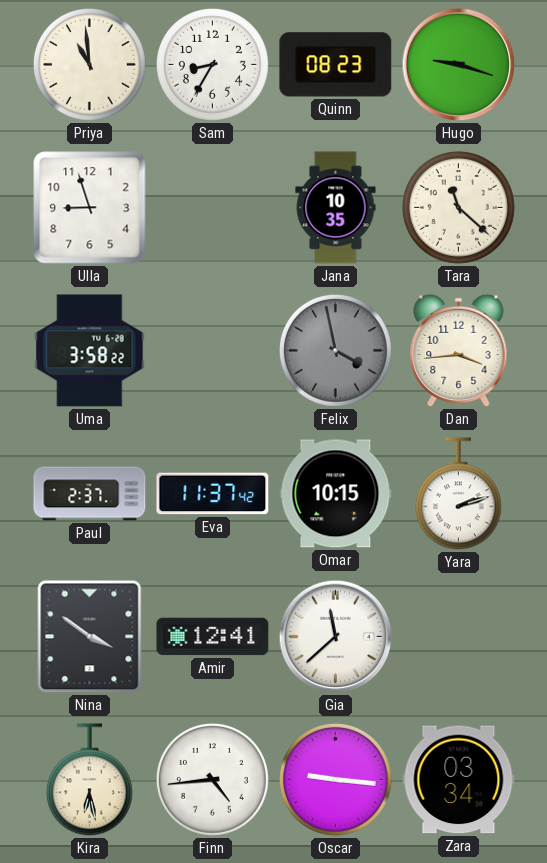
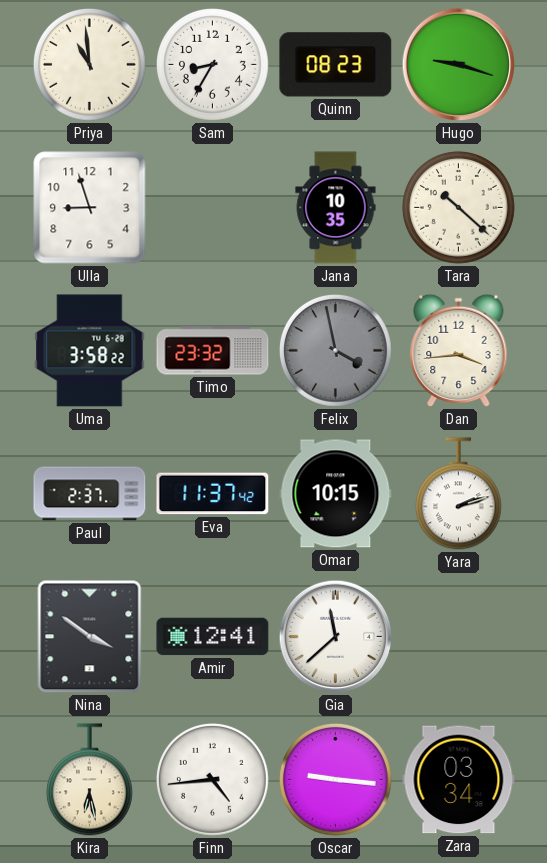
Tara: 11:22 -> 10:22
Timo: none -> 23:32
